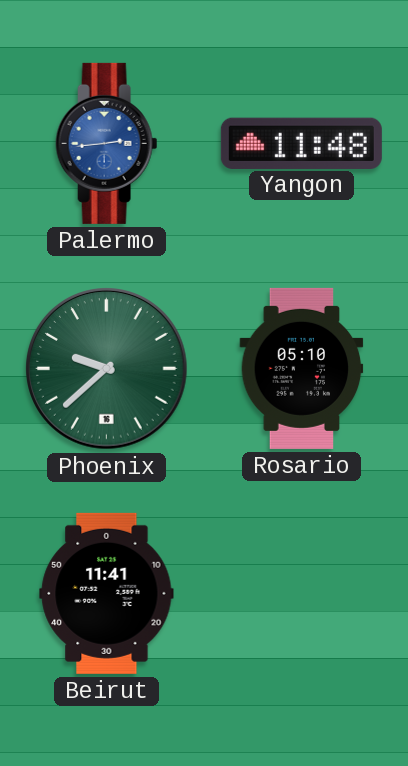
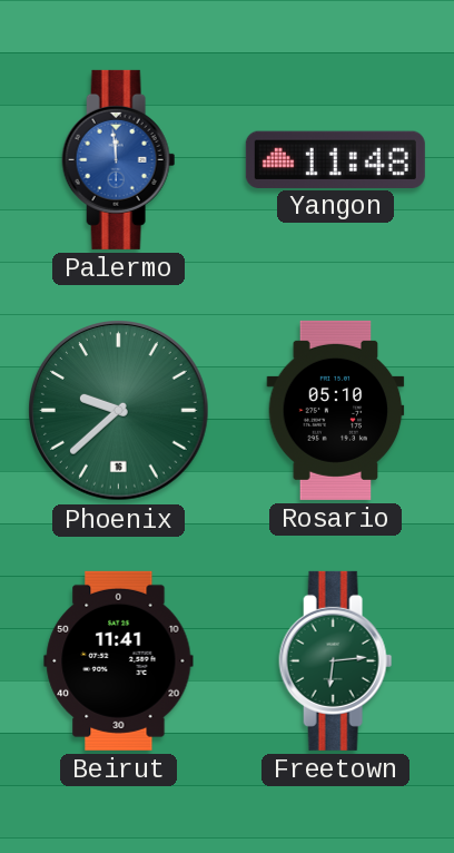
Palermo: 2:44 -> 11:59
Freetown: none -> 6:14
